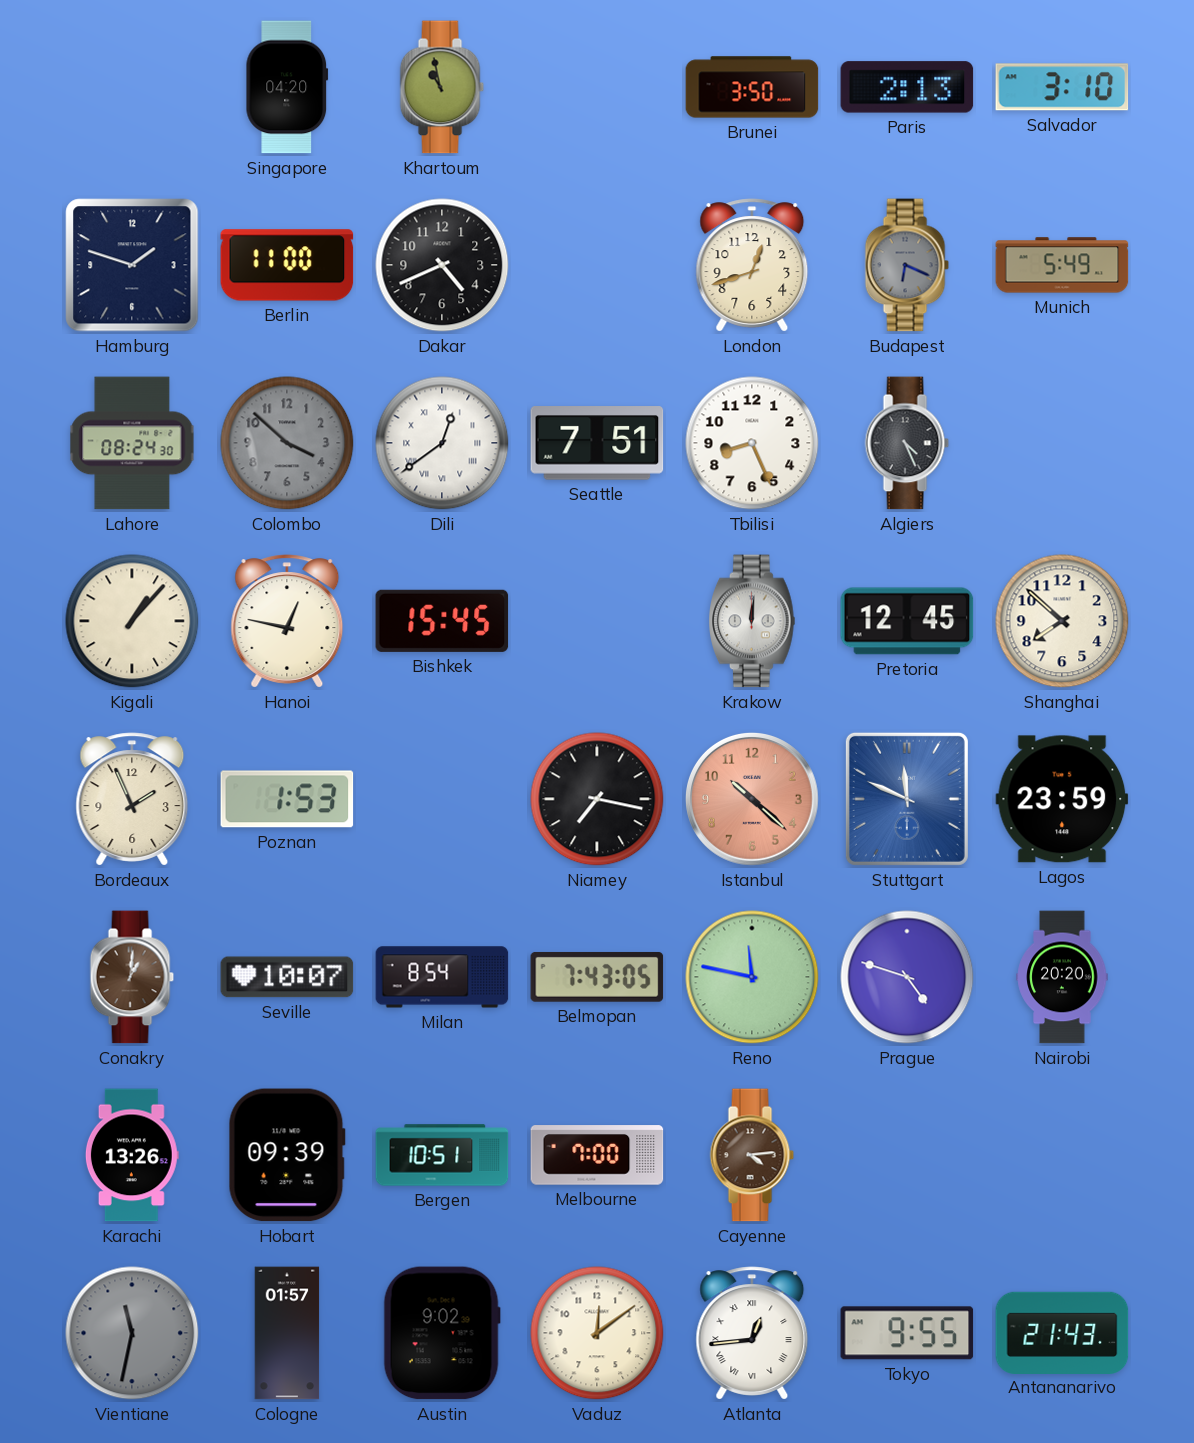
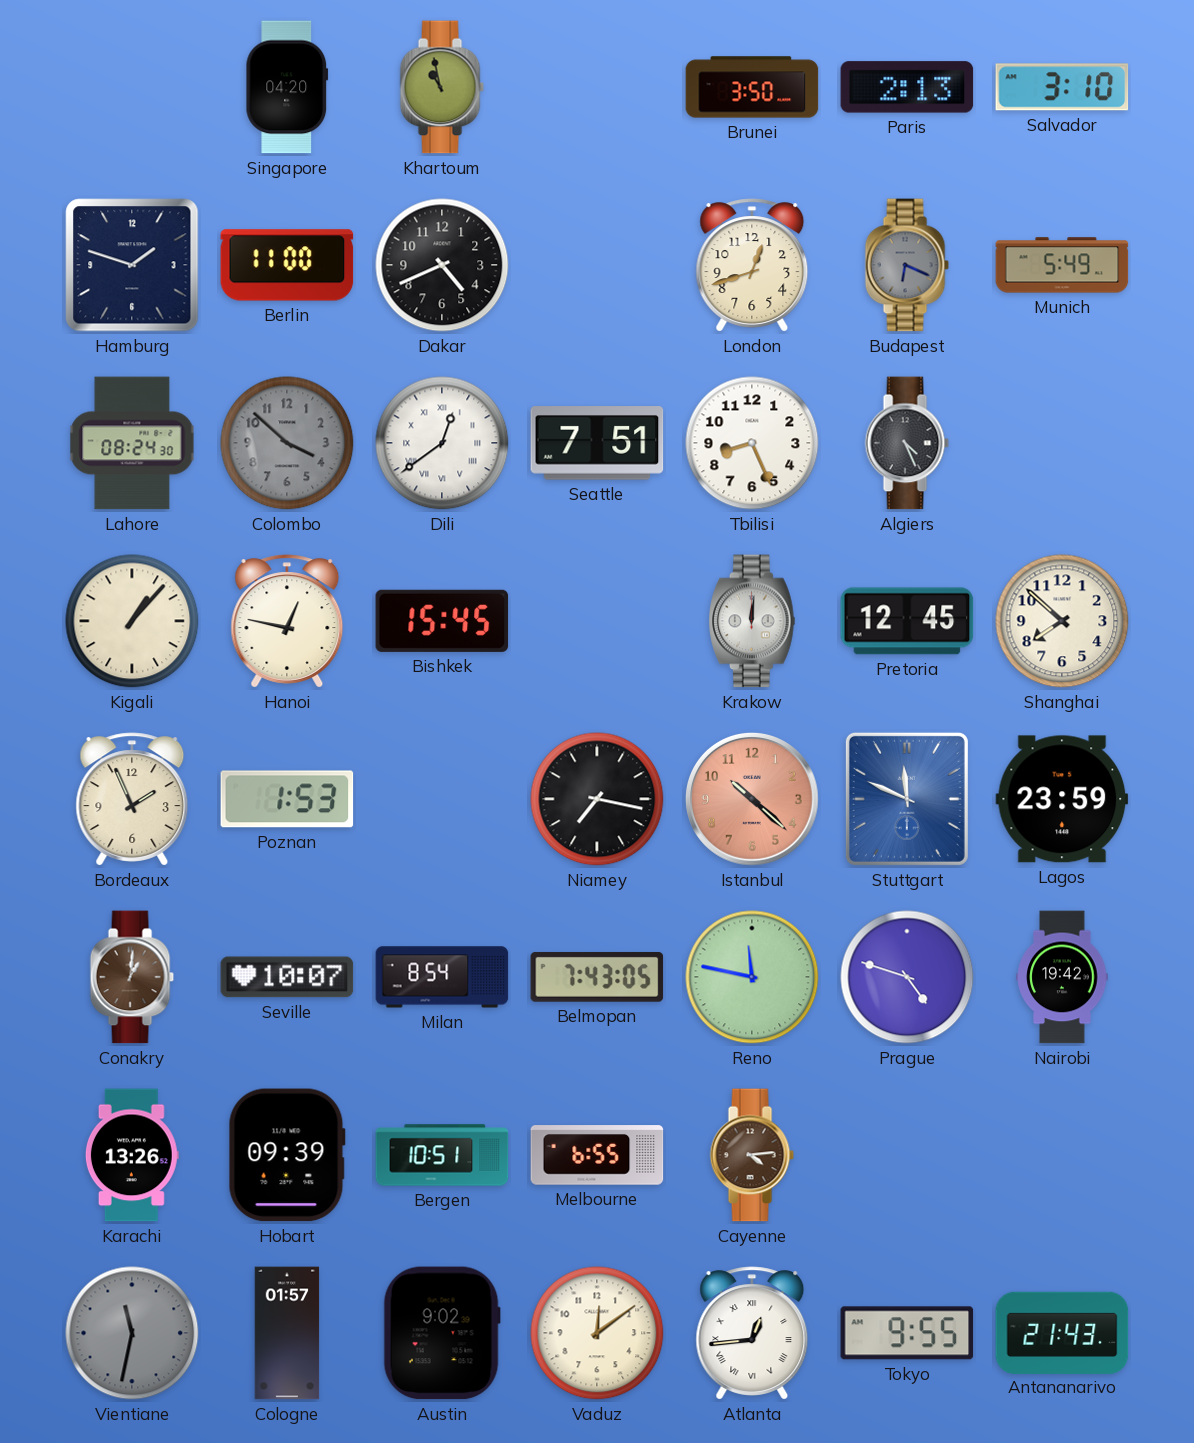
Nairobi: 20:20 -> 19:42
Melbourne: 7:00 -> 6:55
